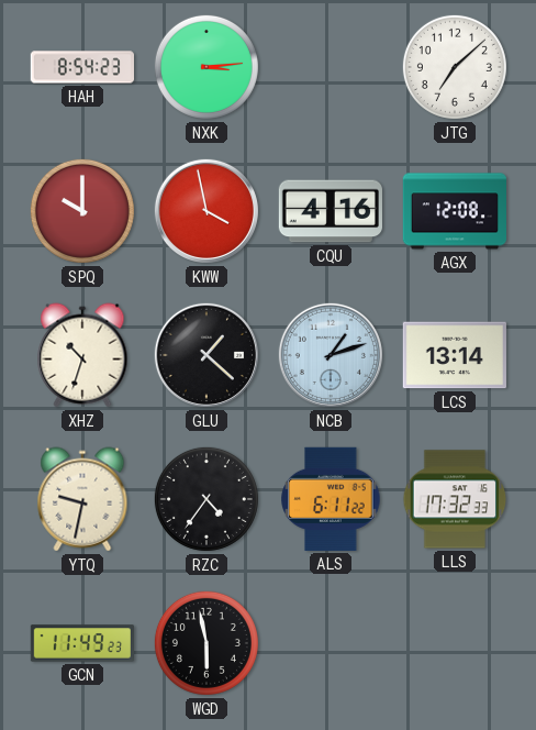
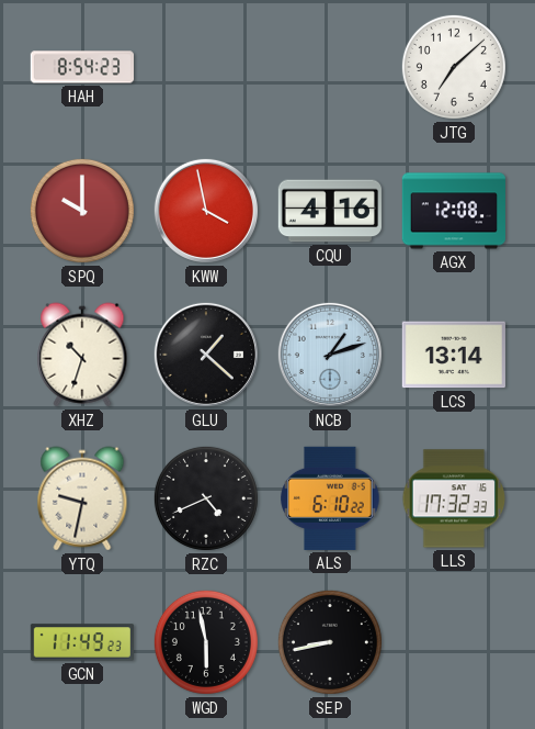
NXK: 3:14 -> none
RZC: 4:36 -> 4:41
ALS: 6:11 -> 6:10
SEP: none -> 8:43
